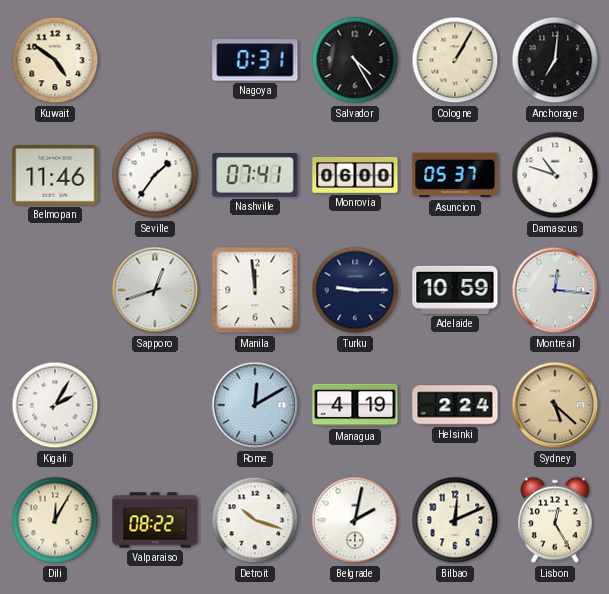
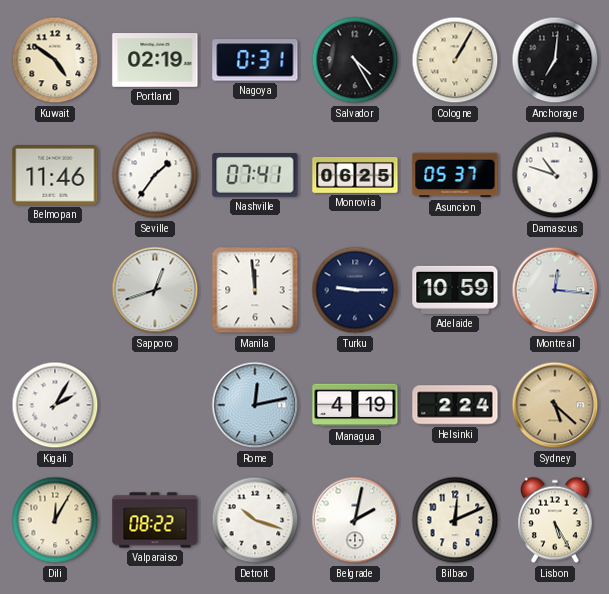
Portland: none -> 02:19
Monrovia: 06:00 -> 06:25
Rome: 12:10 -> 12:13
Lisbon: 12:25 -> 5:25
